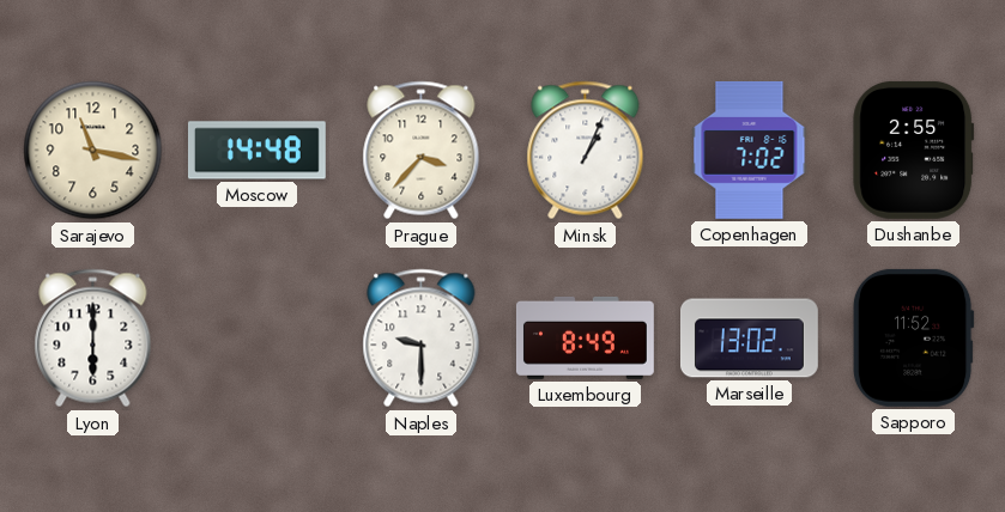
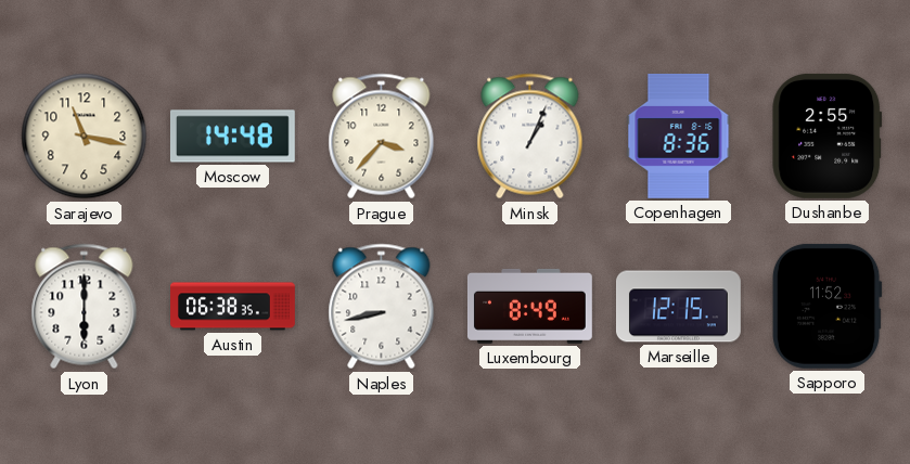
Copenhagen: 7:02 -> 8:36
Austin: none -> 06:38
Naples: 9:30 -> 8:43
Marseille: 13:02 -> 12:15
